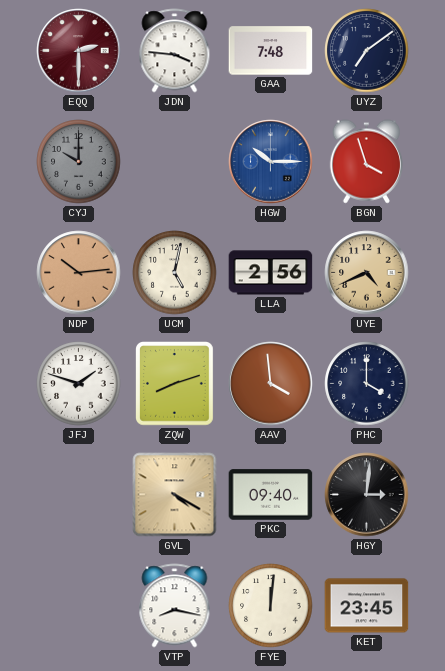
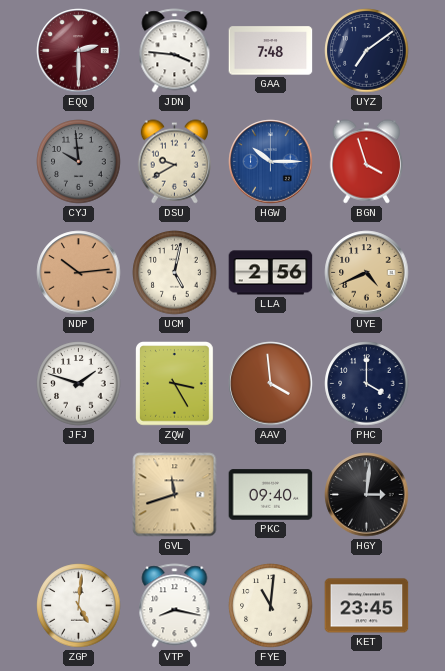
CYJ: 10:00 -> 9:59
DSU: none -> 9:40
ZQW: 8:12 -> 3:25
GVL: 4:20 -> 11:42
ZGP: none -> 5:01
FYE: 12:01 -> 11:01
